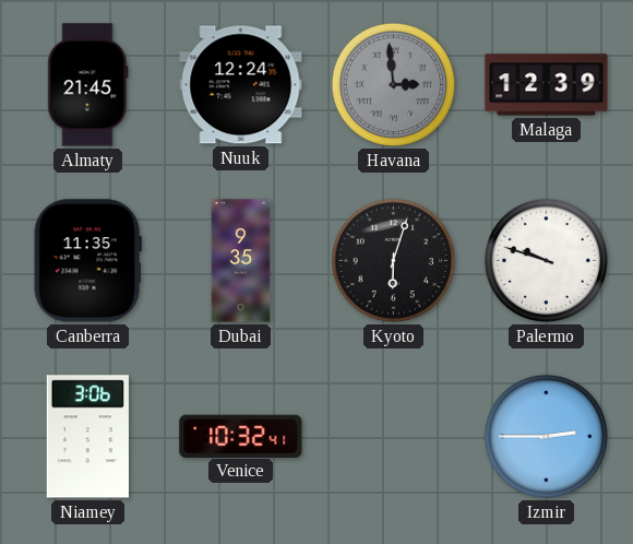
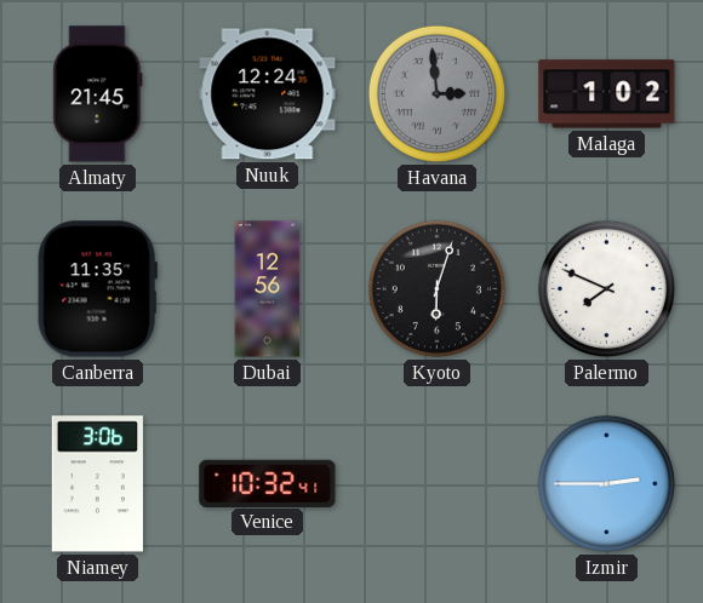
Malaga: 12:39 -> 1:02
Dubai: 9:35 -> 12:56
Palermo: 9:48 -> 7:49
